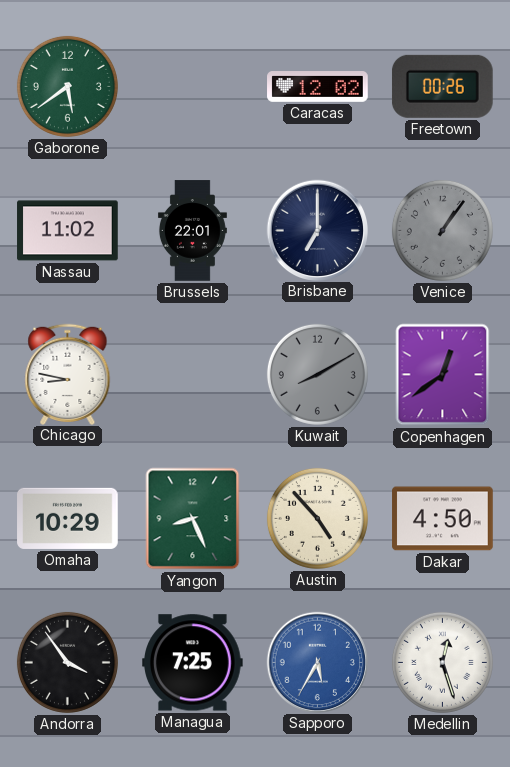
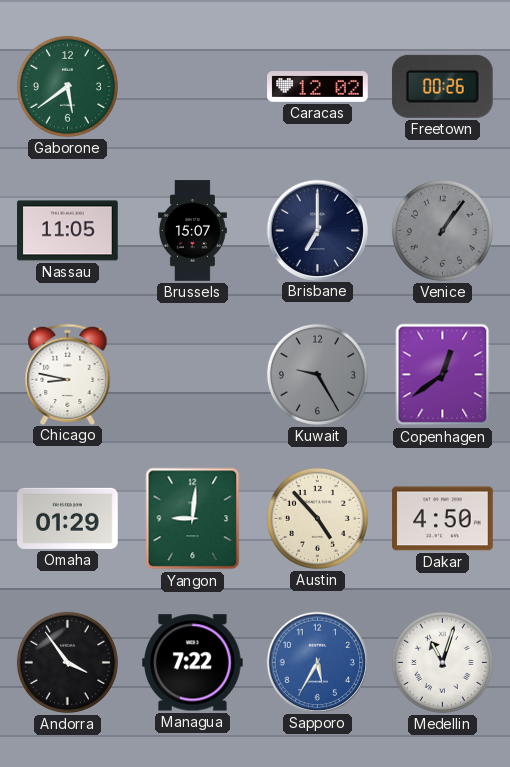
Nassau: 11:02 -> 11:05
Brussels: 22:01 -> 15:07
Kuwait: 8:10 -> 9:25
Omaha: 10:29 -> 01:29
Yangon: 8:26 -> 9:01
Managua: 7:25 -> 7:22
Medellin: 12:27 -> 11:03
